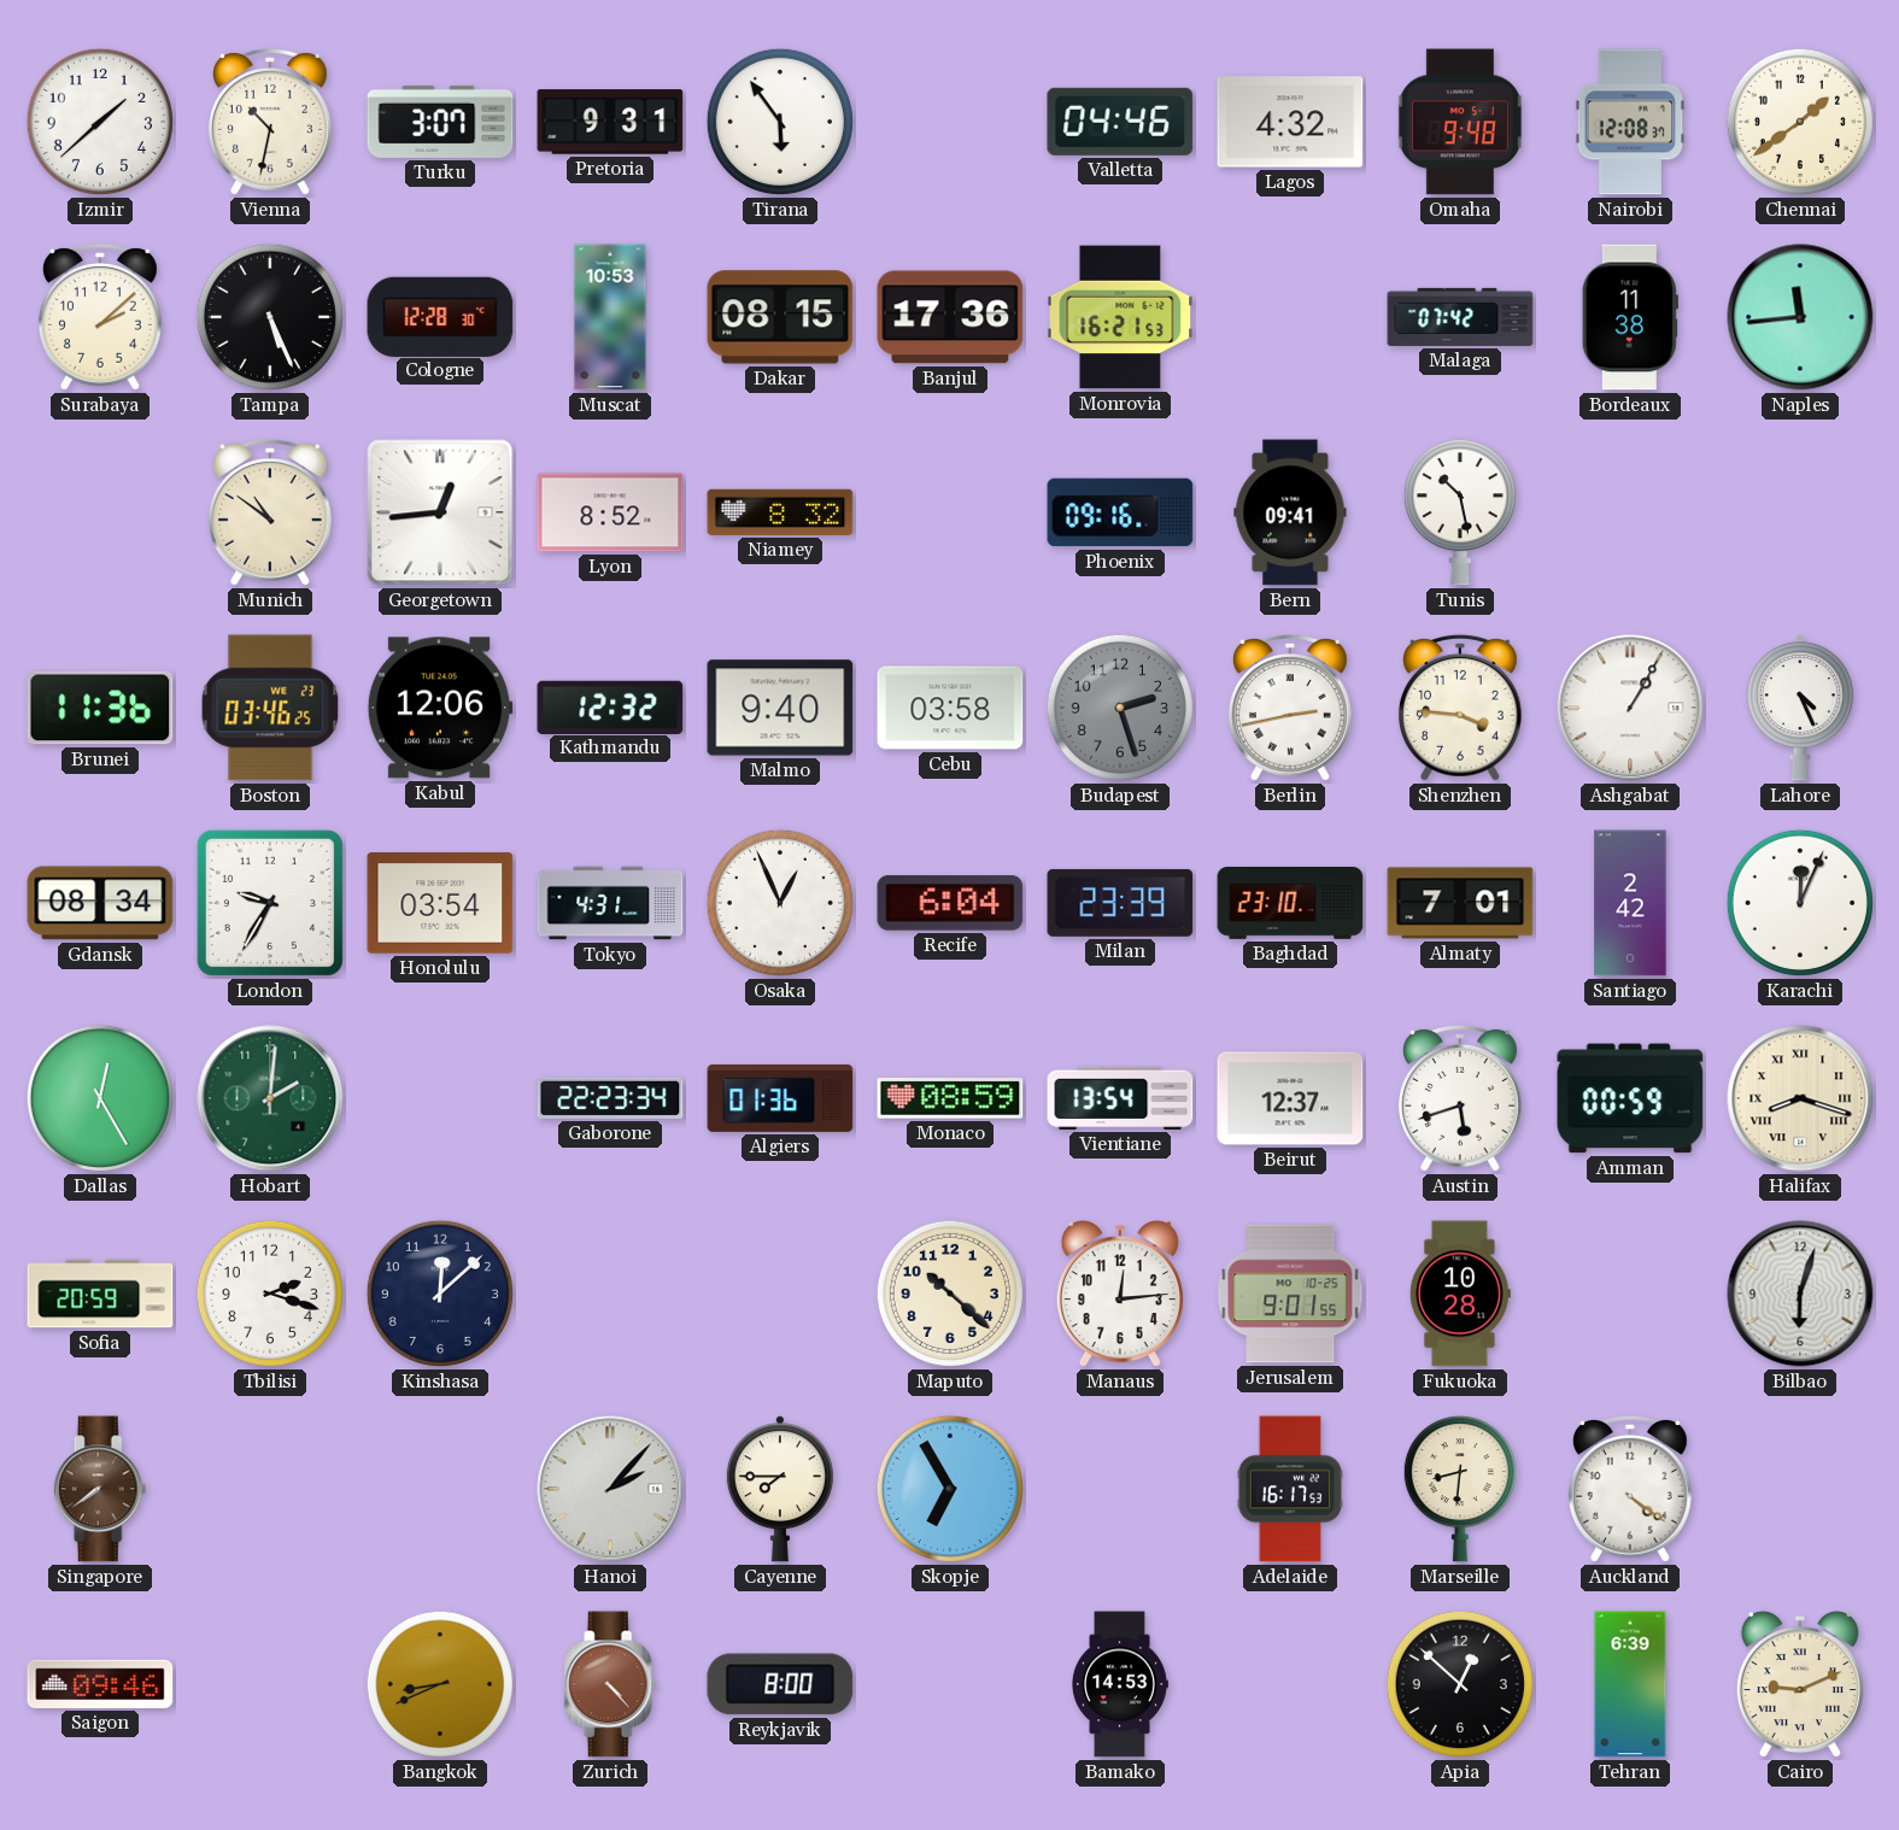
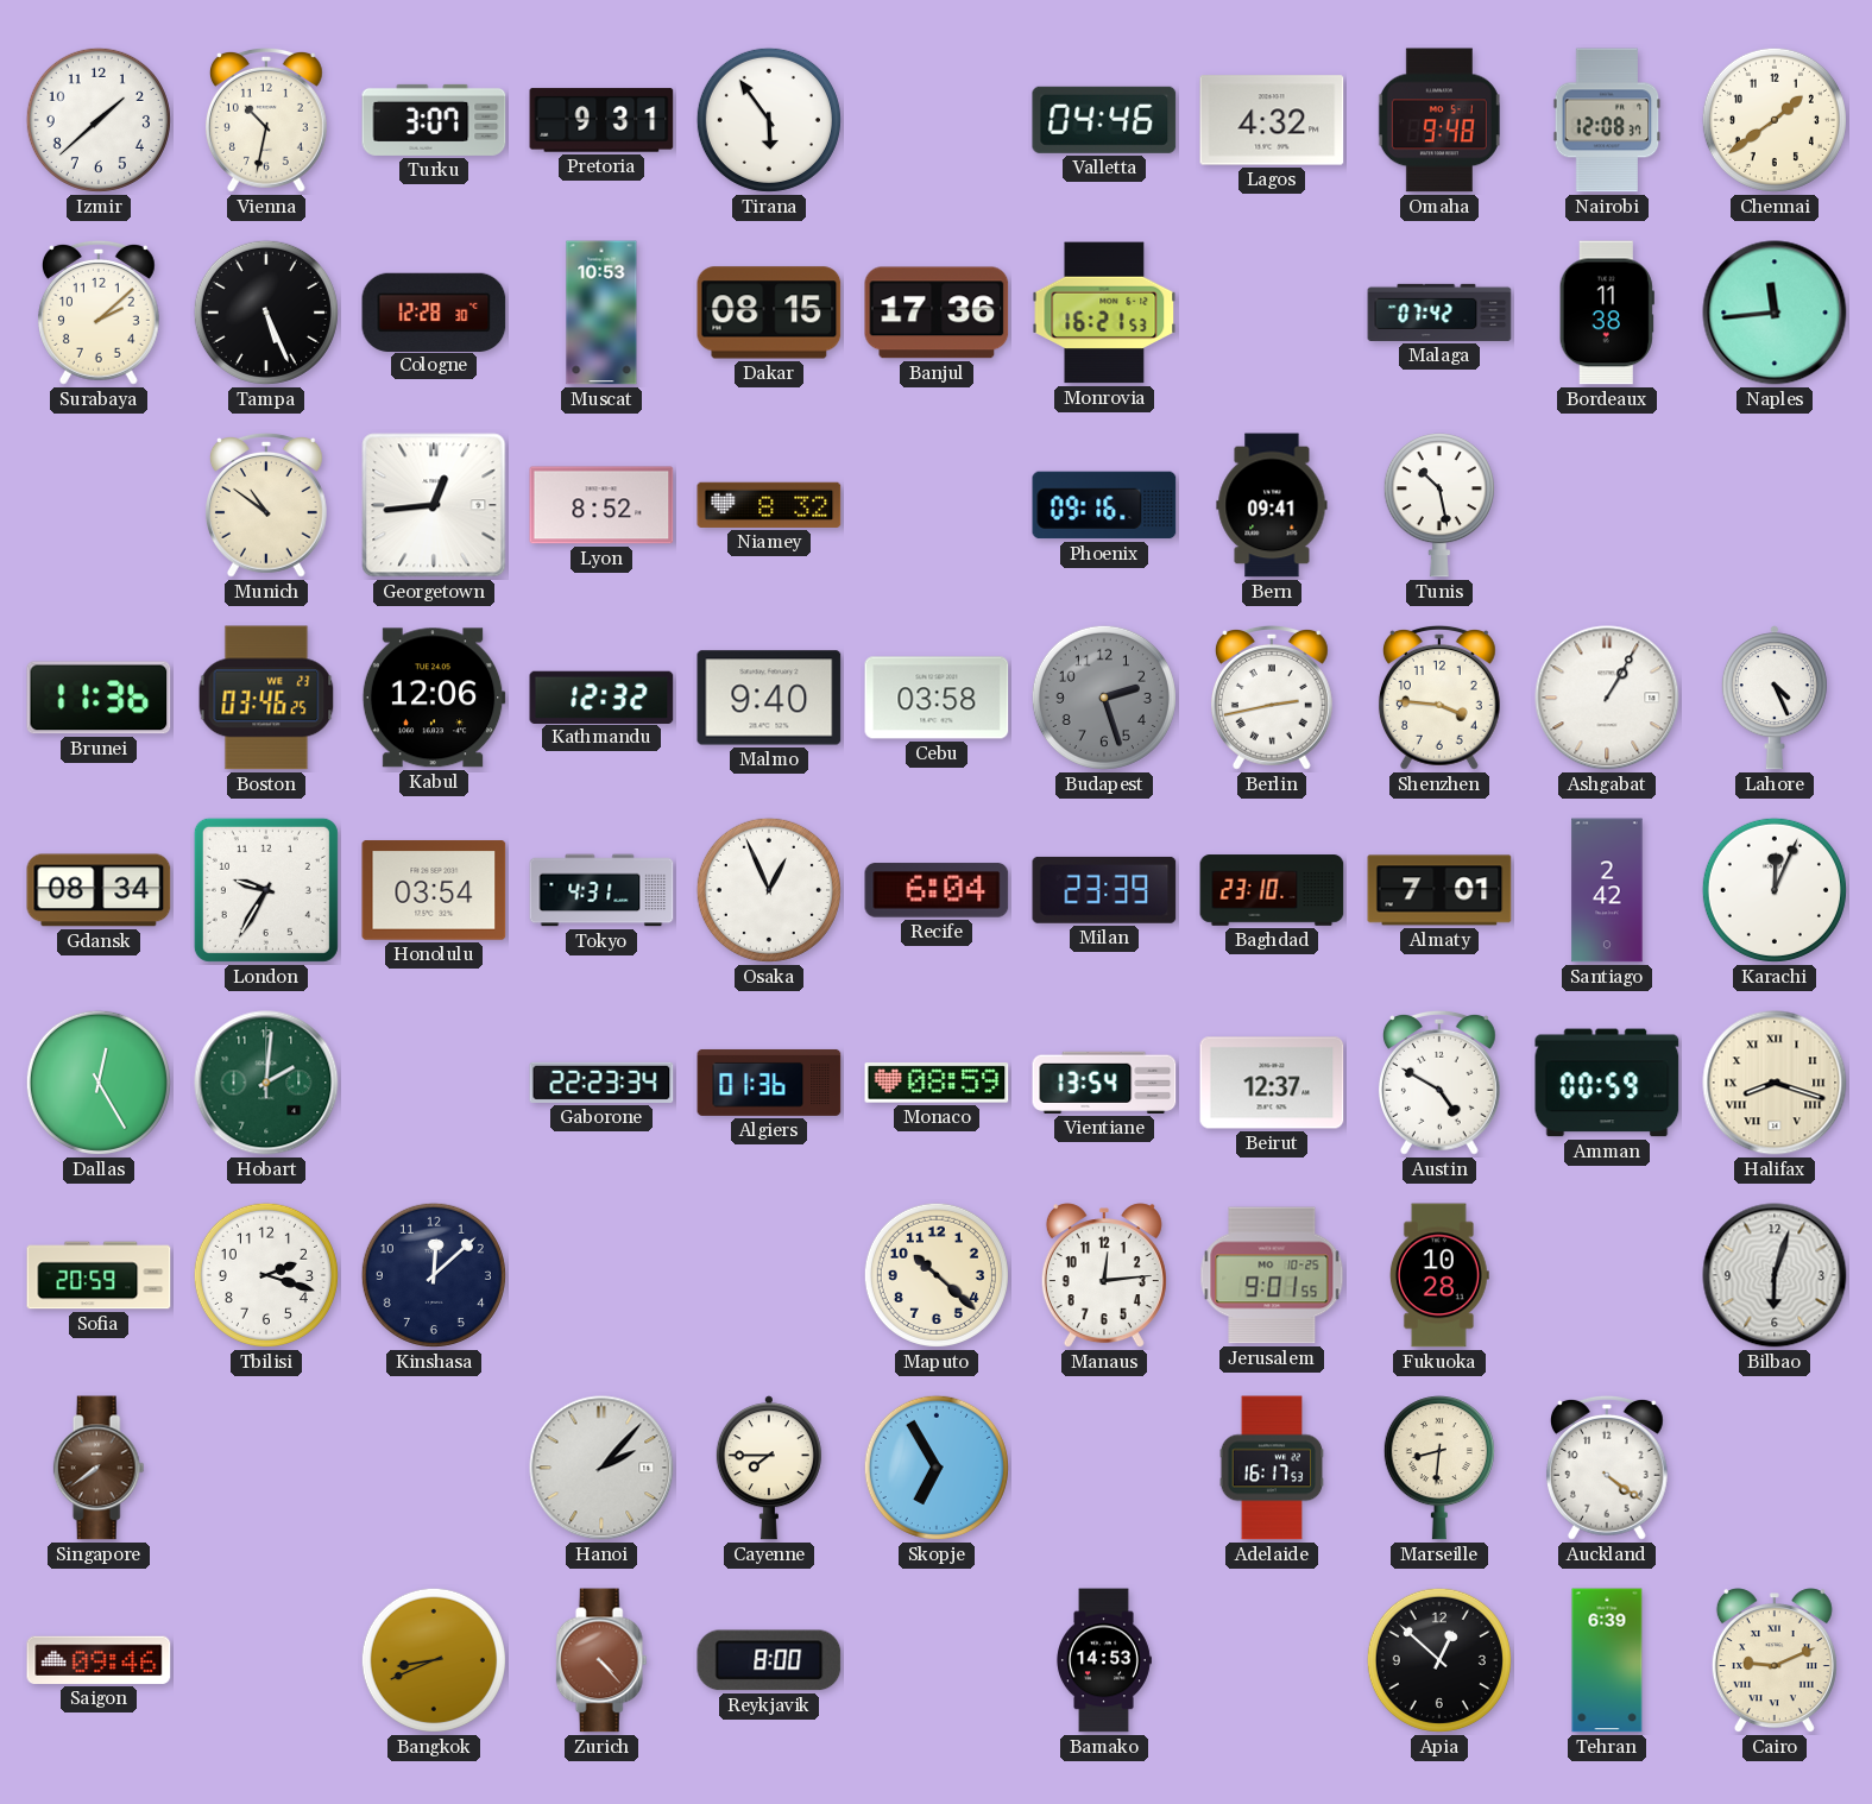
Austin: 5:42 -> 4:50
